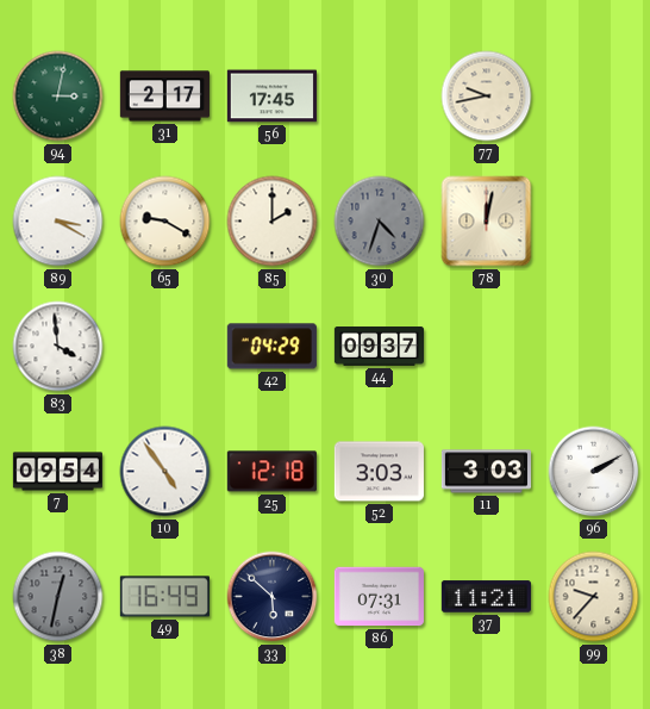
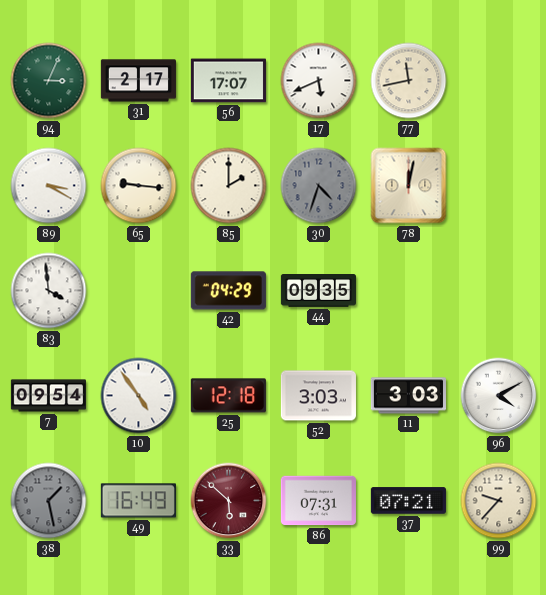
94: 3:02 -> 3:04
56: 17:45 -> 17:07
17: none -> 5:41
77: 9:43 -> 11:43
65: 9:20 -> 9:16
44: 09:37 -> 09:35
96: 2:10 -> 4:10
38: 12:32 -> 1:28
33 dial: navy -> burgundy
37: 11:21 -> 07:21
